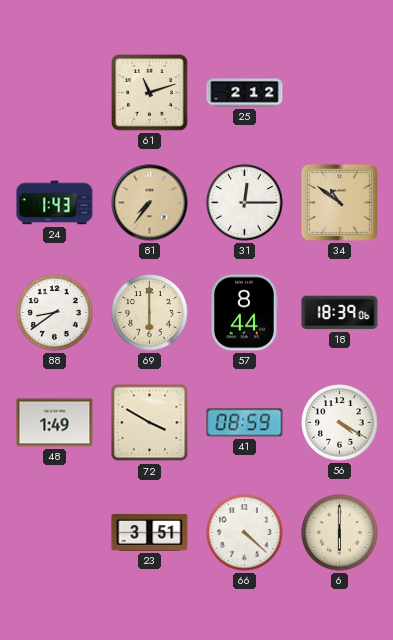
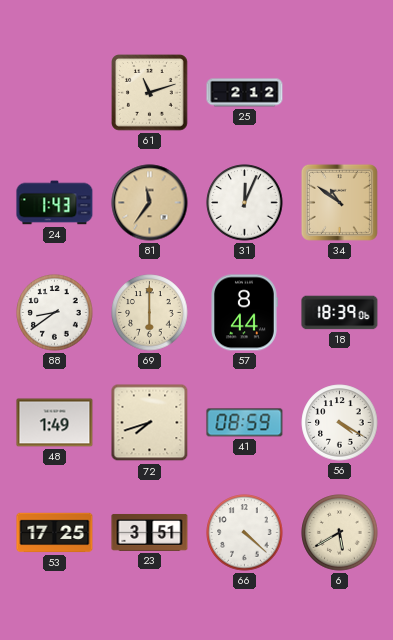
81: 7:36 -> 11:36
31: 12:15 -> 12:04
72: 3:50 -> 7:42
53: none -> 17:25
6: 6:00 -> 5:40
